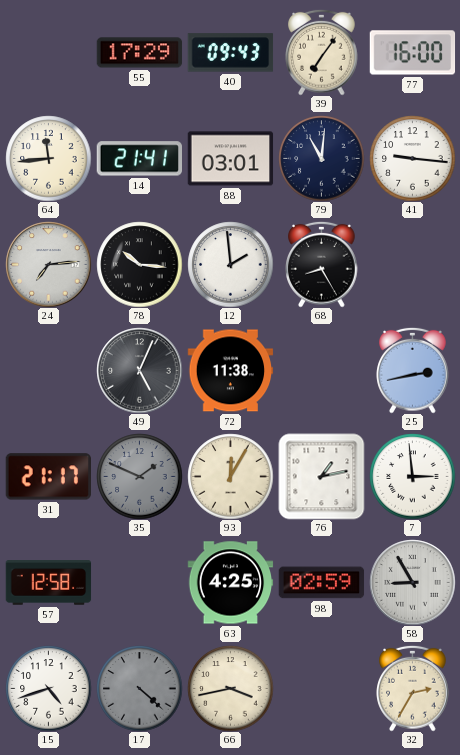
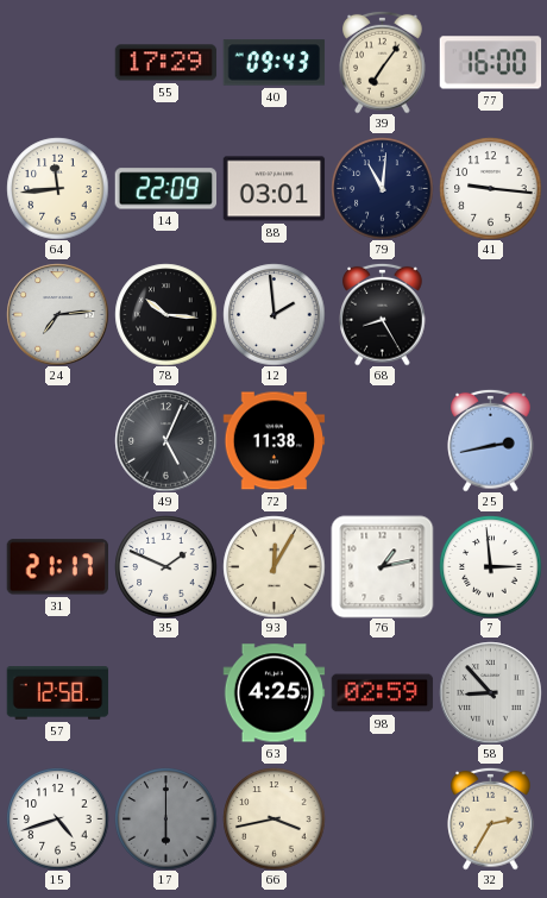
14: 21:41 -> 22:09
35 dial: grey -> white
58: 8:55 -> 8:53
17: 4:22 -> 6:00
